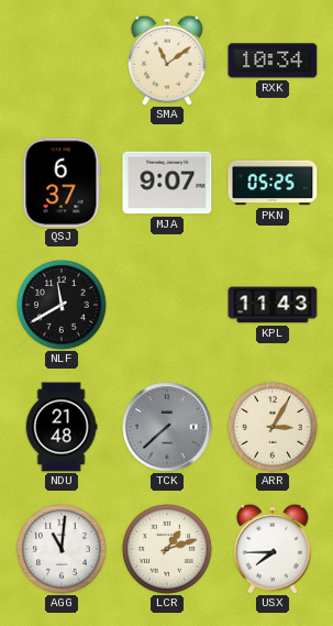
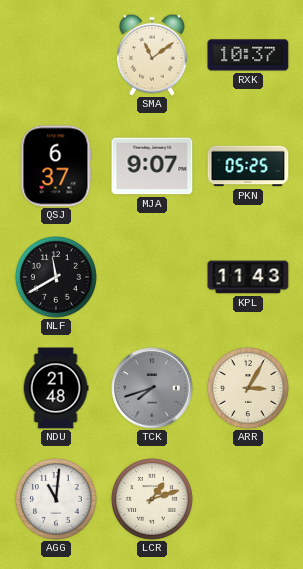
RXK: 10:34 -> 10:37
TCK: 7:38 -> 7:42
USX: 7:45 -> none
